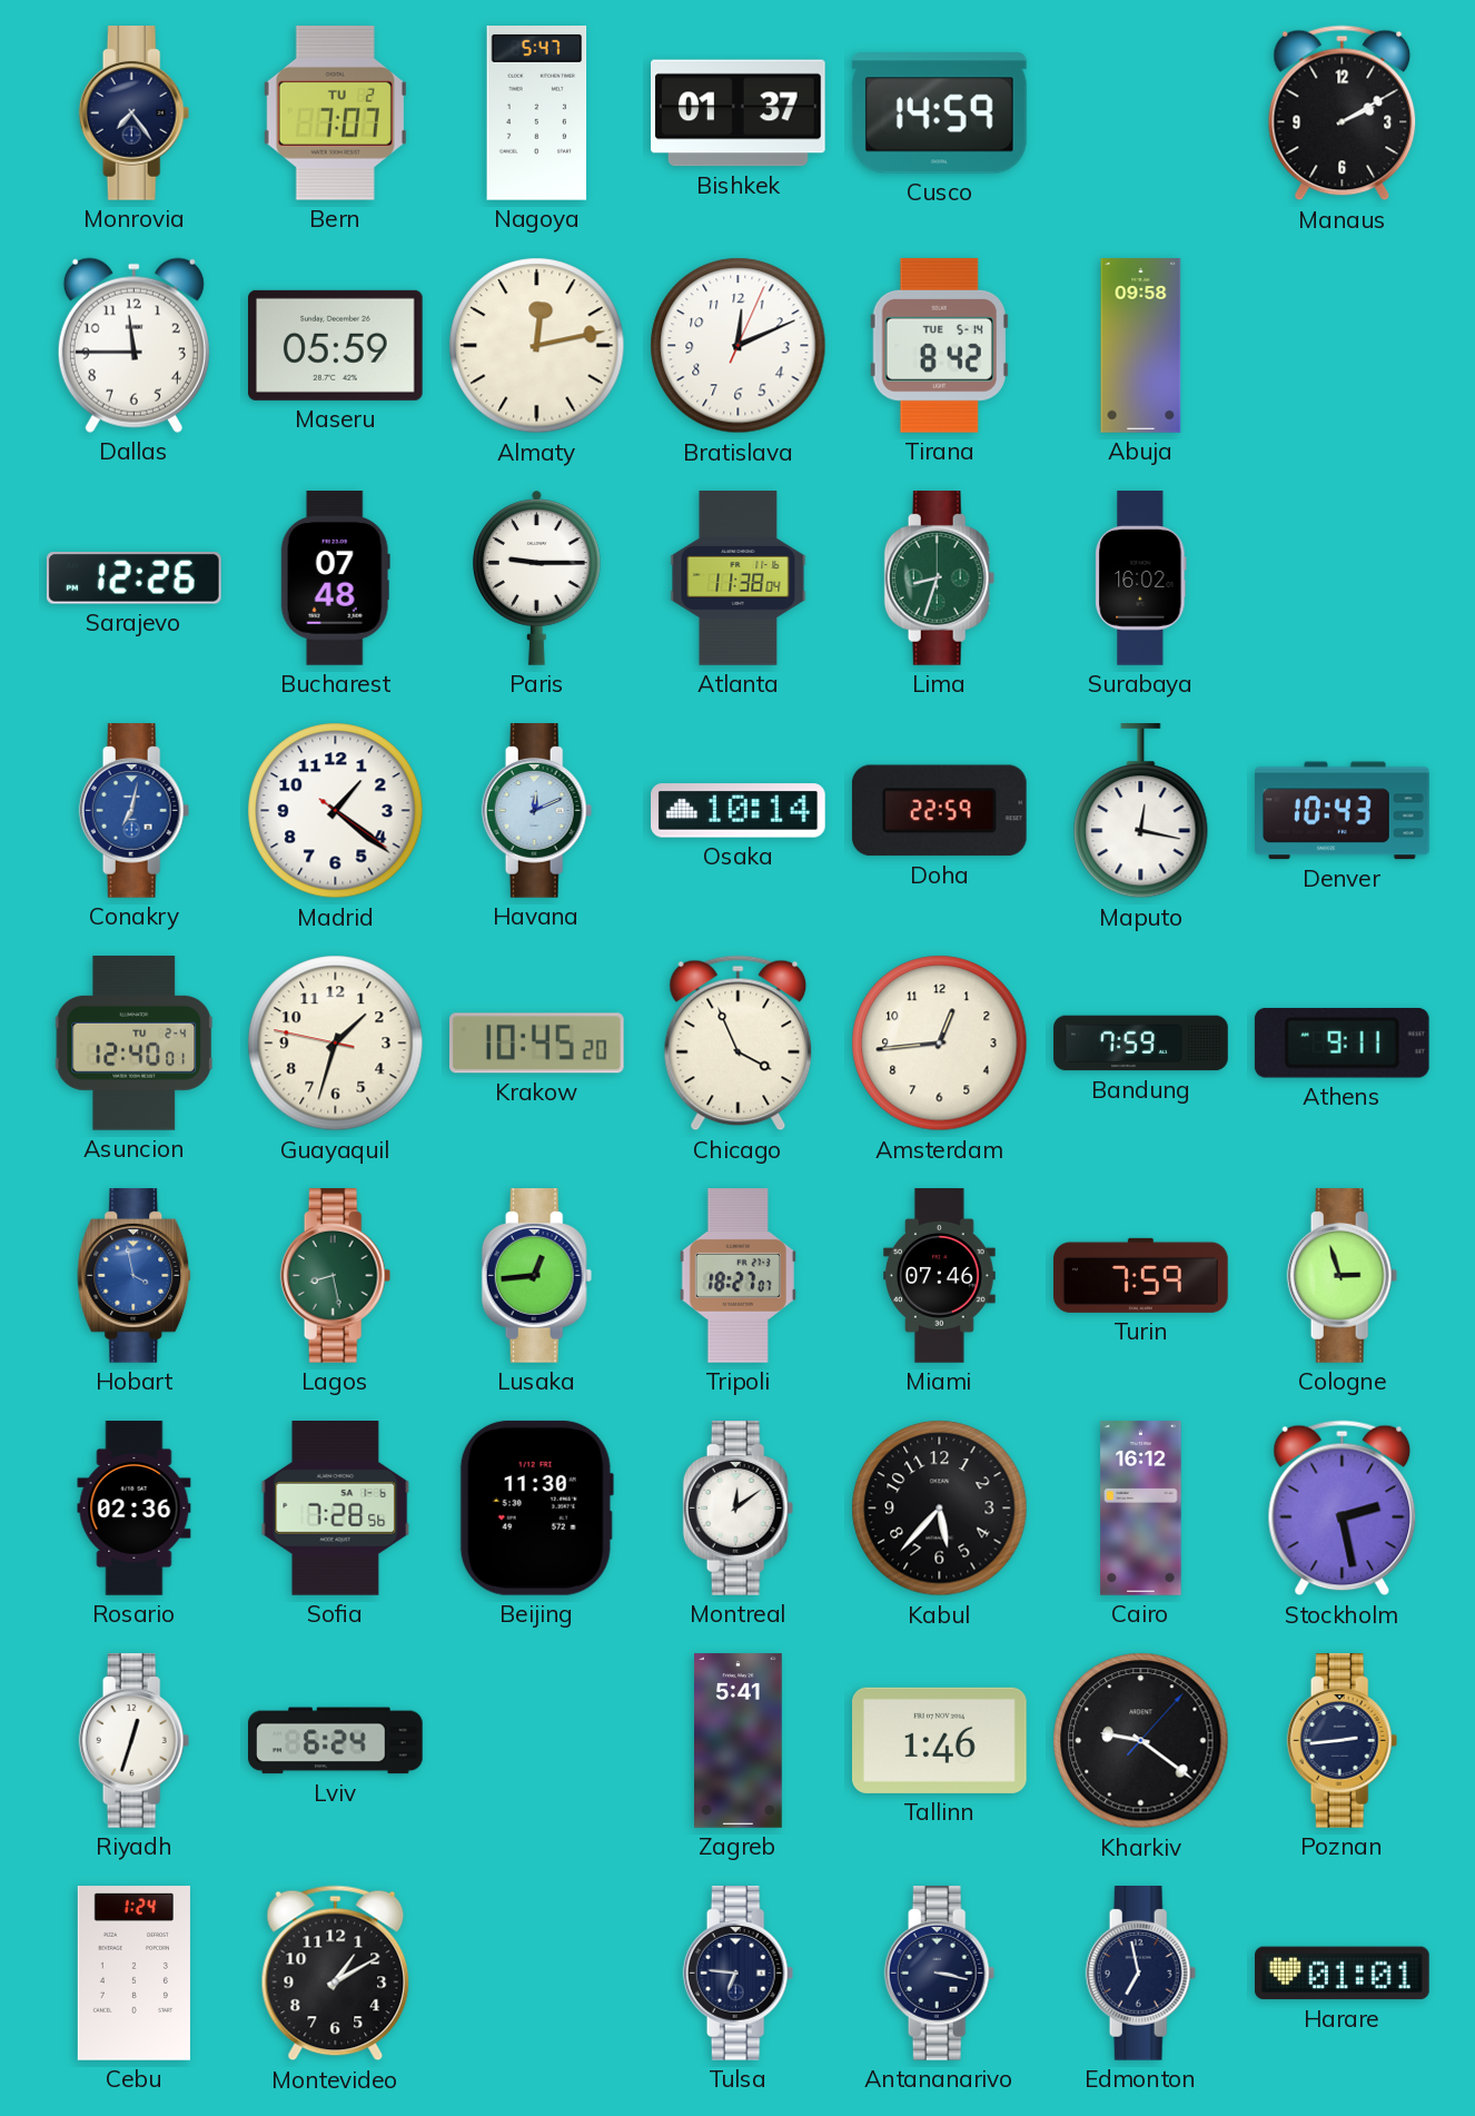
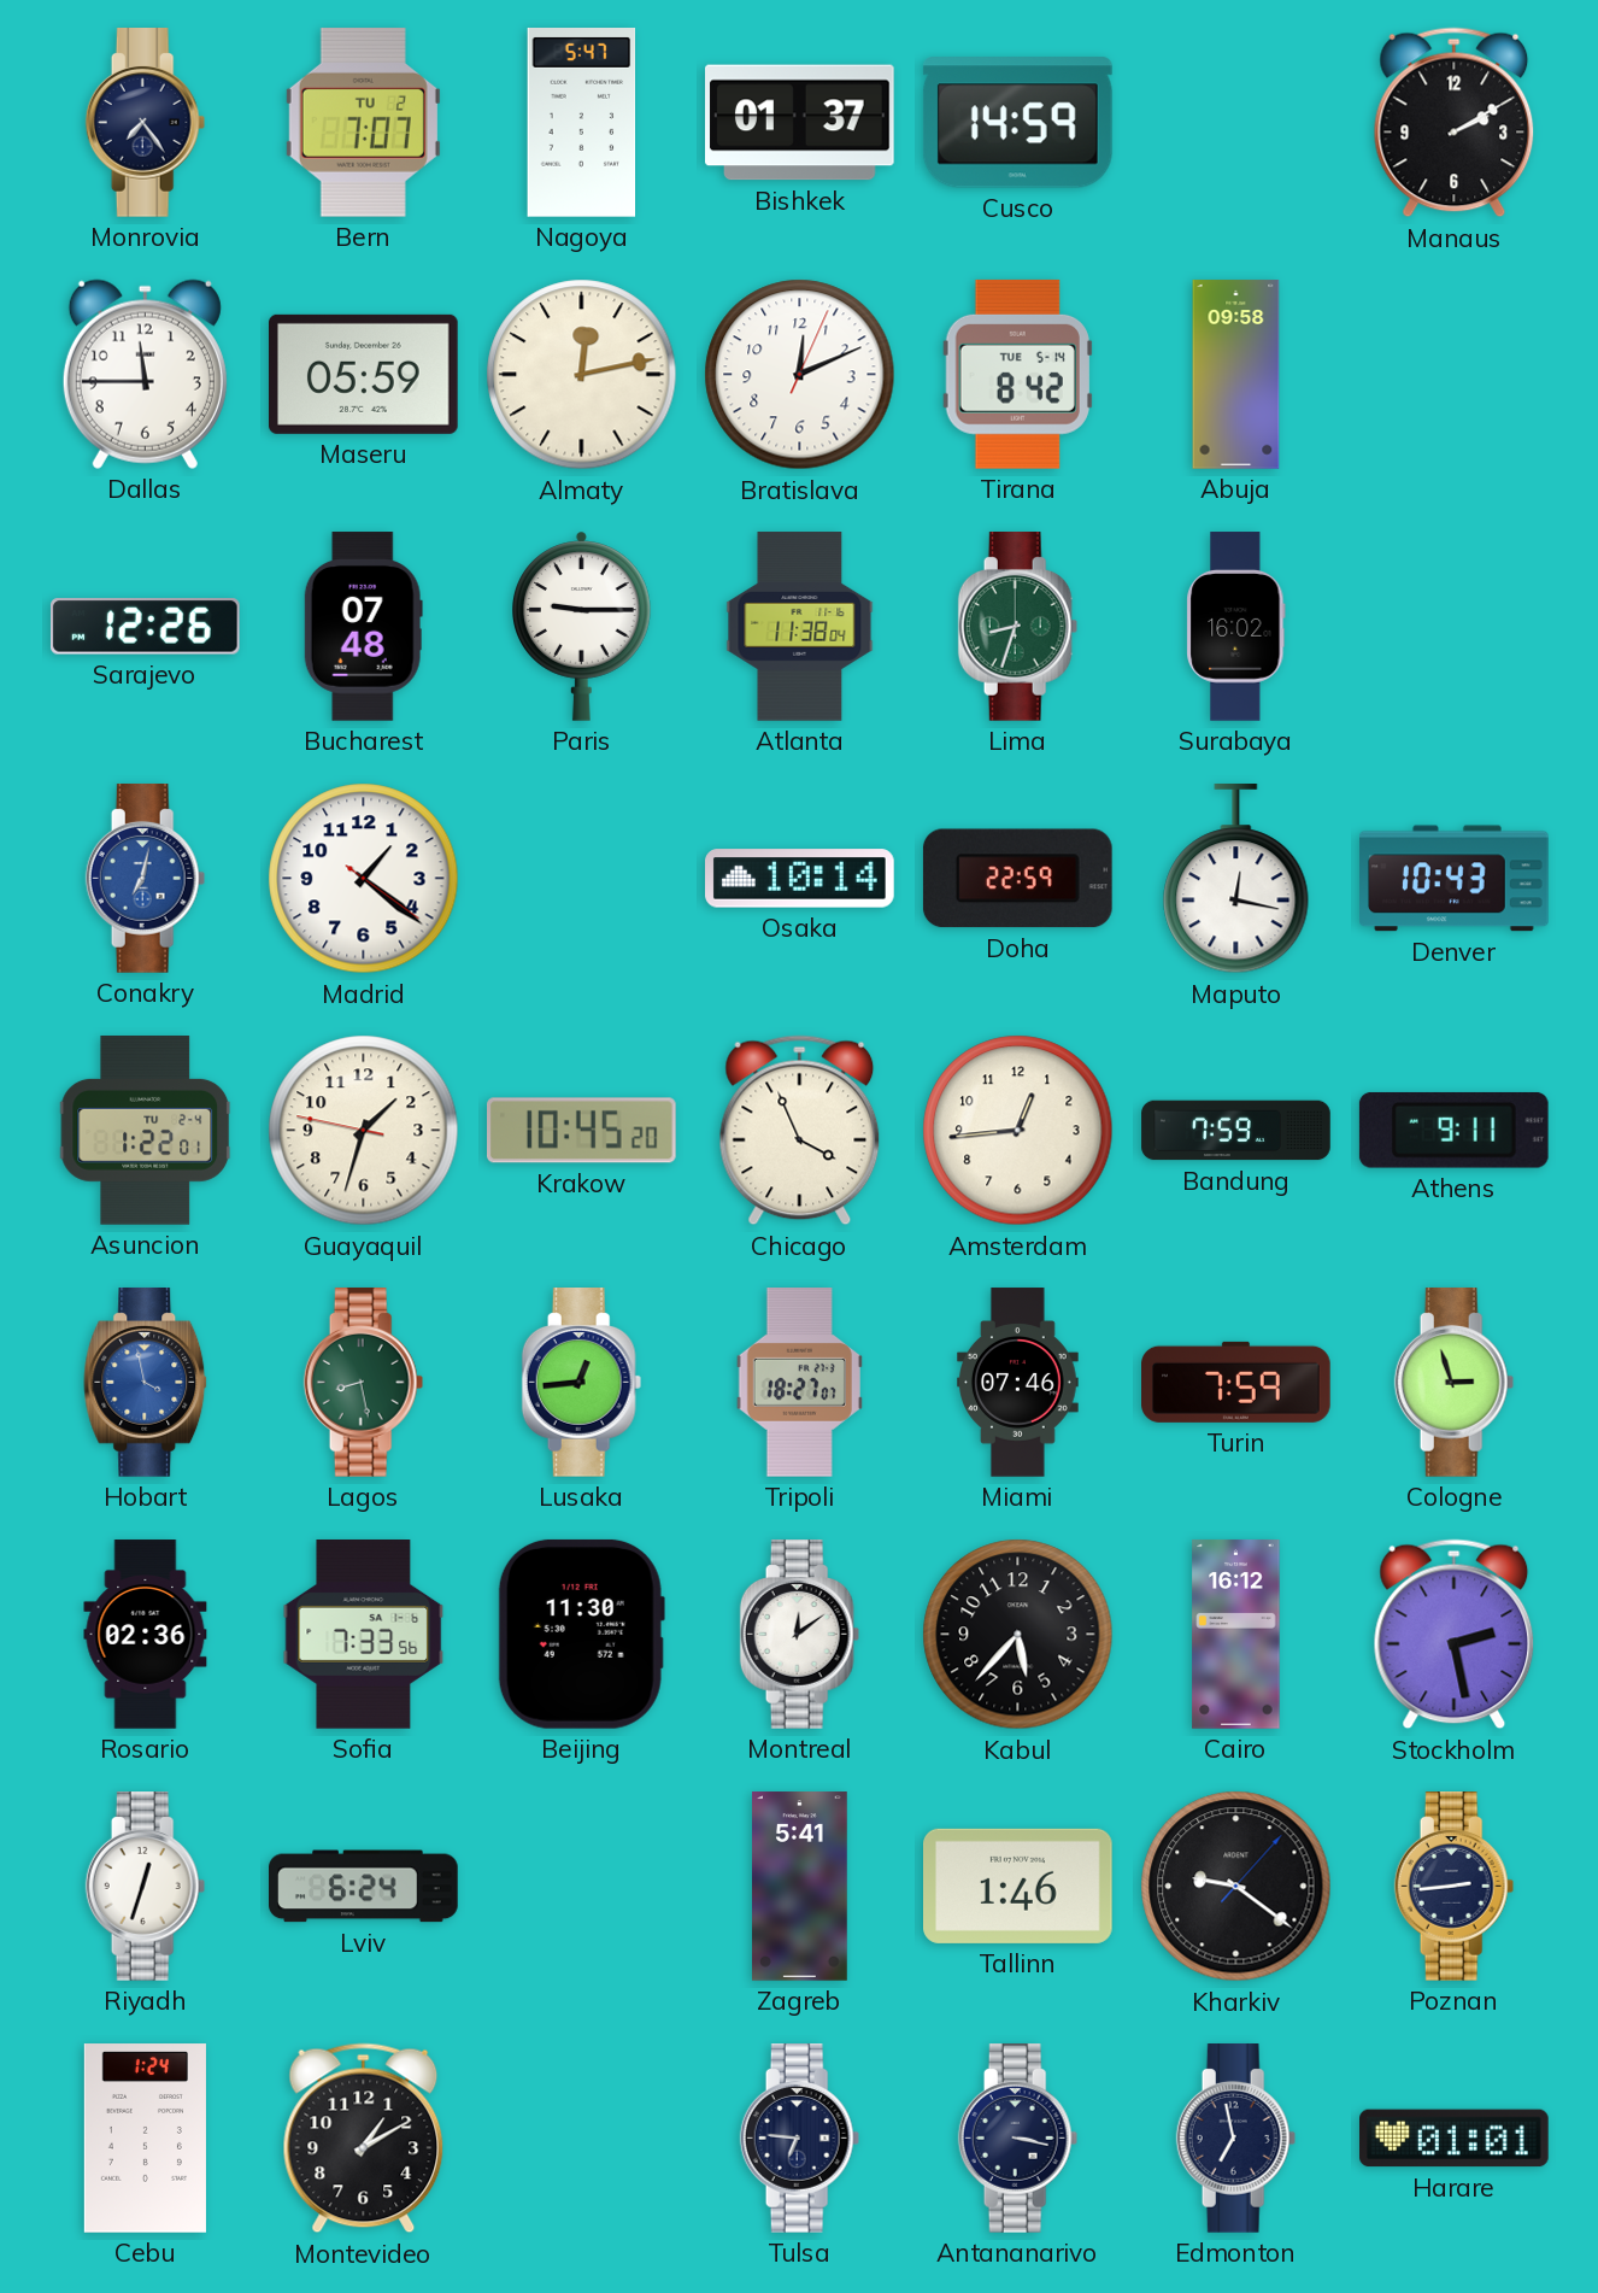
Havana: 12:11 -> none
Asuncion: 12:40 -> 1:22
Sofia: 7:28 -> 7:33
